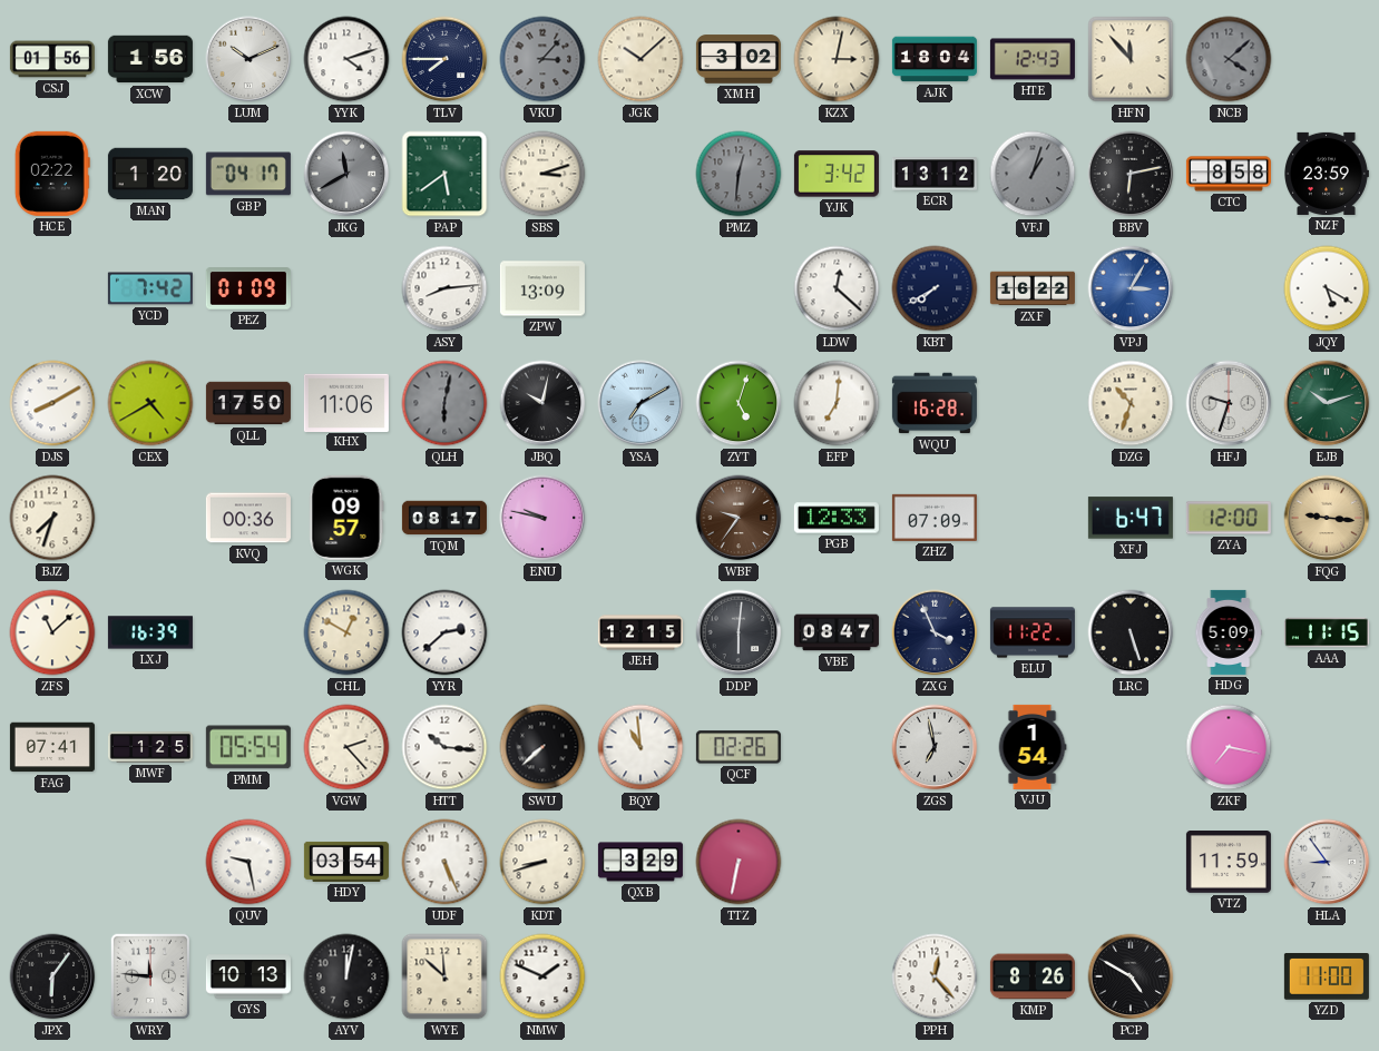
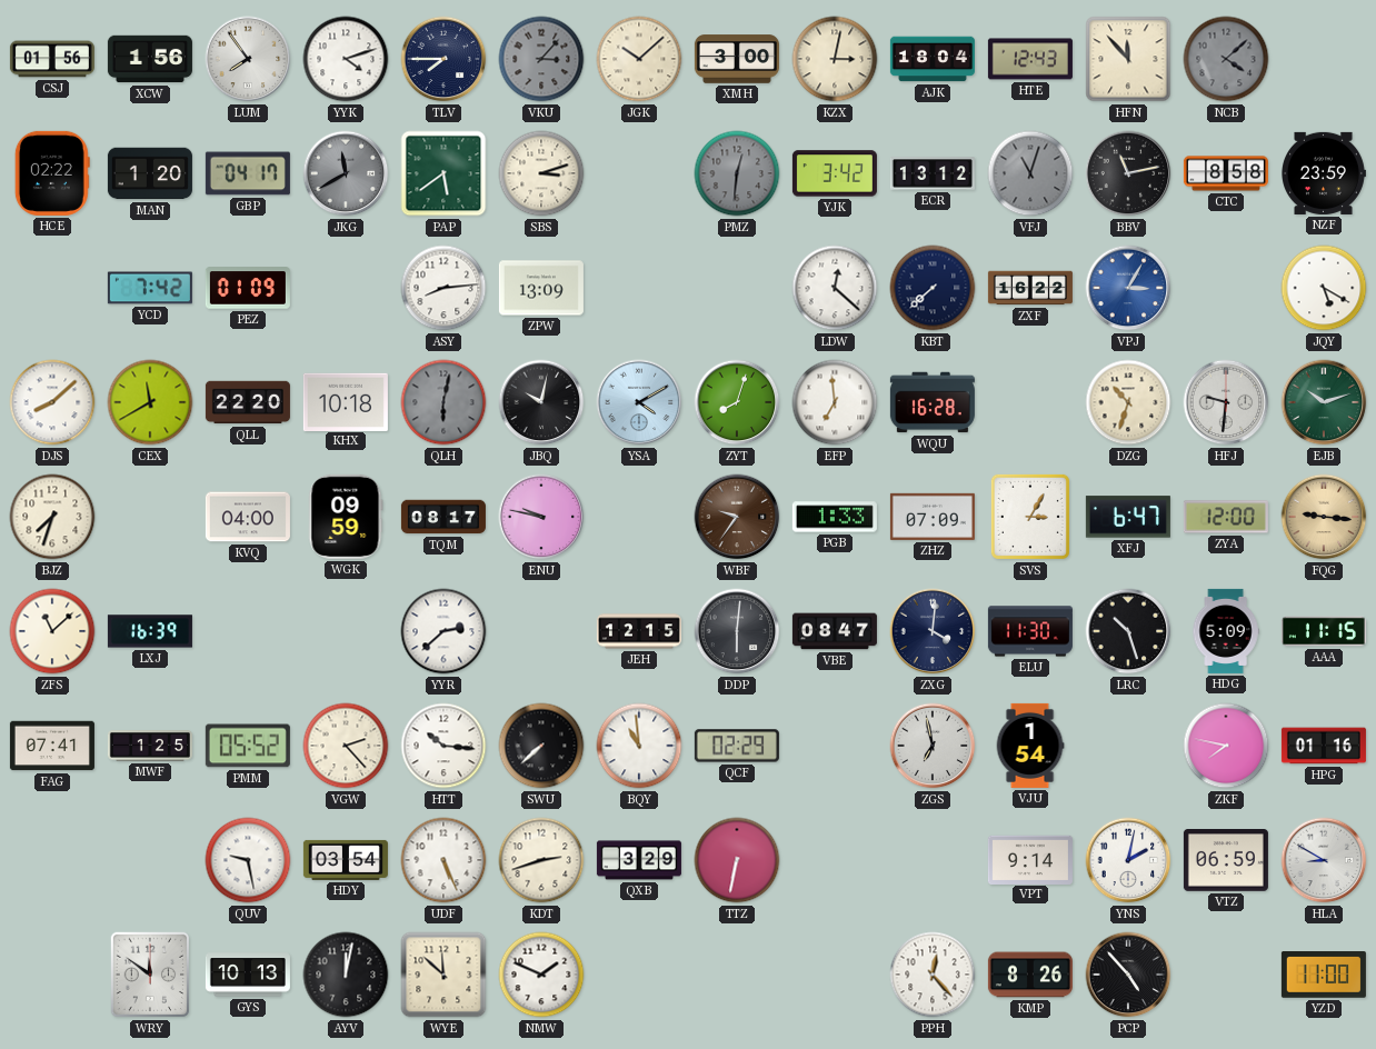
LUM: 10:11 -> 7:54
XMH: 3:02 -> 3:00
VFJ: 1:03 -> 11:03
BBV: 6:13 -> 11:13
KBT: 7:40 -> 7:38
DJS: 8:10 -> 8:08
CEX: 4:40 -> 11:40
QLL: 17:50 -> 22:20
KHX: 11:06 -> 10:18
YSA: 7:10 -> 4:10
ZYT: 5:03 -> 8:03
EFP: 7:01 -> 6:59
HFJ: 9:33 -> 9:31
KVQ: 00:36 -> 04:00
WGK: 09:57 -> 09:59
PGB: 12:33 -> 1:33
SVS: none -> 3:05
CHL: 12:50 -> none
ZXG: 3:56 -> 4:01
ELU: 11:22 -> 11:30
LRC: 5:27 -> 10:27
PMM: 05:54 -> 05:52
QCF: 02:26 -> 02:29
ZKF: 7:17 -> 7:47
HPG: none -> 01:16
KDT: 8:42 -> 2:42
VPT: none -> 9:14
YNS: none -> 2:02
VTZ: 11:59 -> 06:59
HLA: 8:54 -> 8:50
JPX: 6:06 -> none
WRY: 11:46 -> 11:51
PCP: 4:50 -> 4:53
